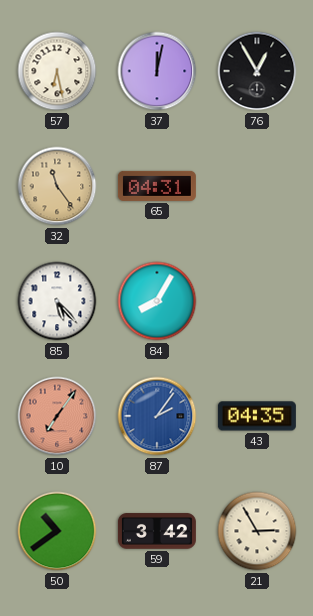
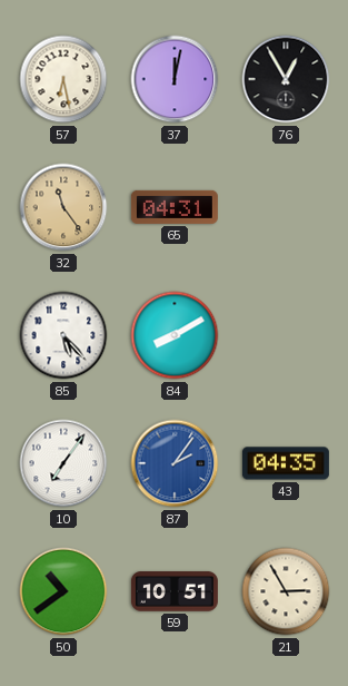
84: 8:05 -> 8:10
10 dial: salmon -> white
59: 3:42 -> 10:51
